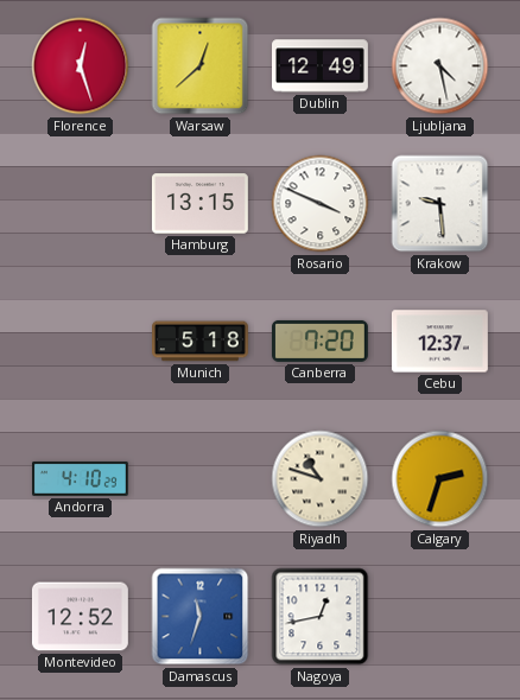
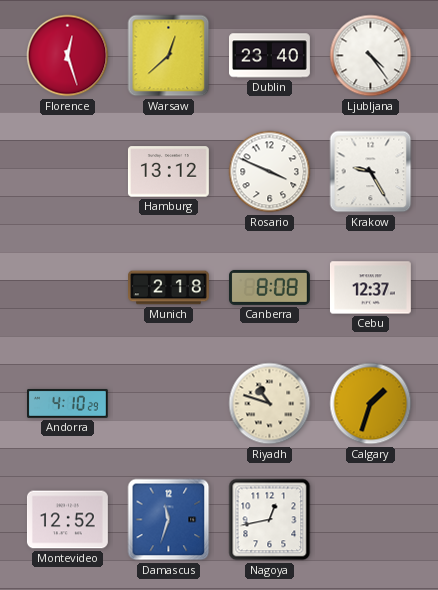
Dublin: 12:49 -> 23:40
Ljubljana: 4:28 -> 4:24
Hamburg: 13:15 -> 13:12
Krakow: 9:29 -> 9:25
Munich: 5:18 -> 2:18
Canberra: 7:20 -> 8:08
Calgary: 2:33 -> 1:33
